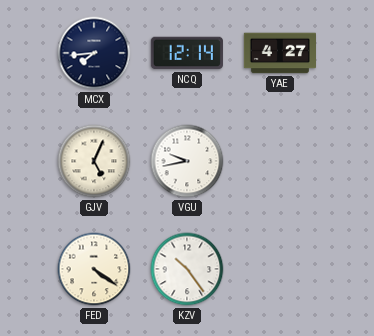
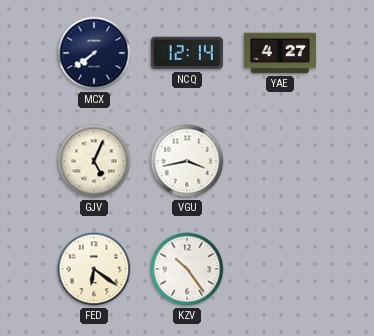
MCX: 7:44 -> 7:39
VGU: 9:43 -> 3:43
FED: 4:21 -> 6:21
